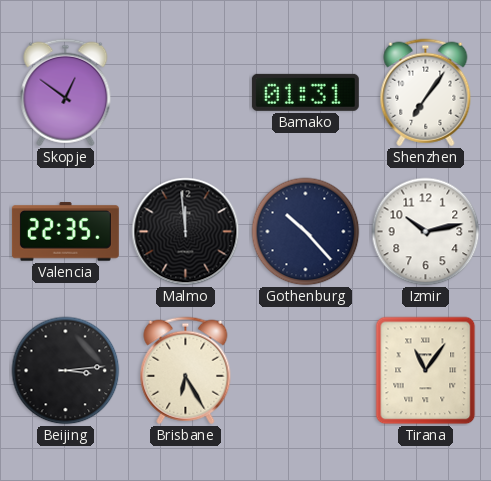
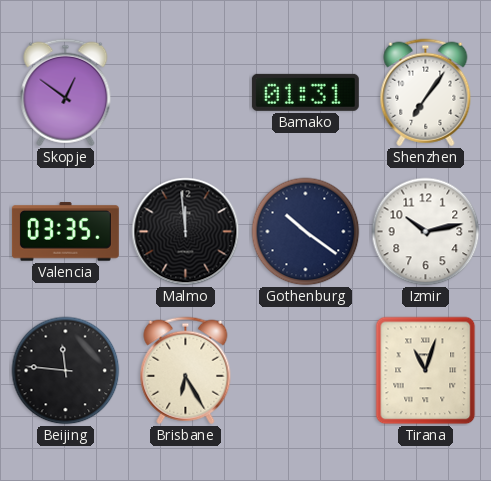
Valencia: 22:35 -> 03:35
Gothenburg: 10:23 -> 10:21
Beijing: 3:14 -> 11:46
Tirana: 11:06 -> 11:03
